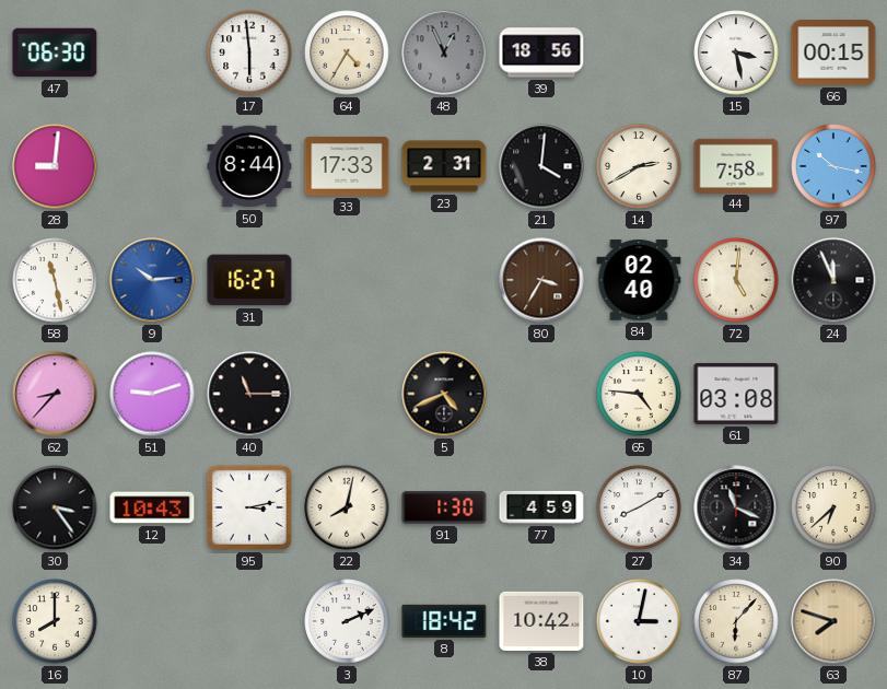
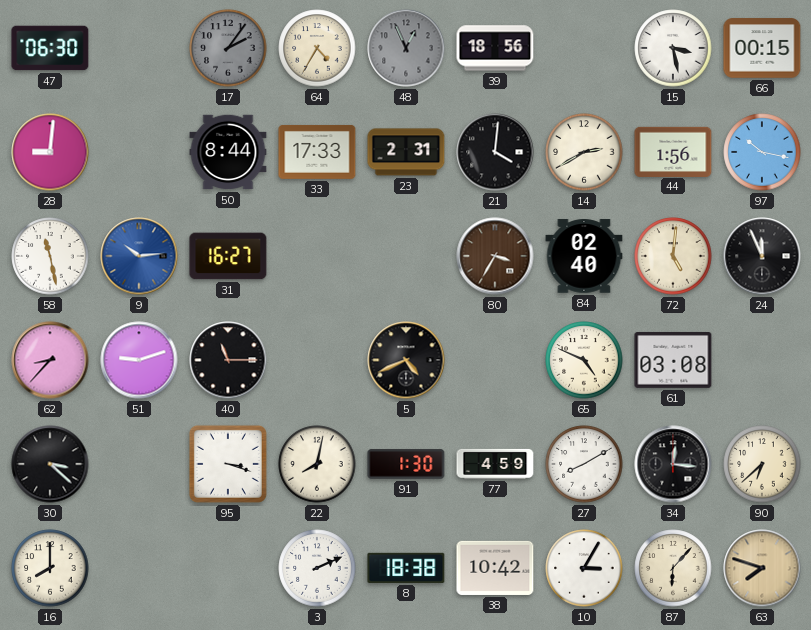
17: 5:59 -> 2:06
17 dial: white -> grey
44: 7:58 -> 1:56
65: 4:46 -> 4:49
30: 3:24 -> 3:22
12: 10:43 -> none
95: 3:13 -> 3:18
34: 11:19 -> 12:16
8: 18:42 -> 18:38
10: 3:02 -> 3:05
